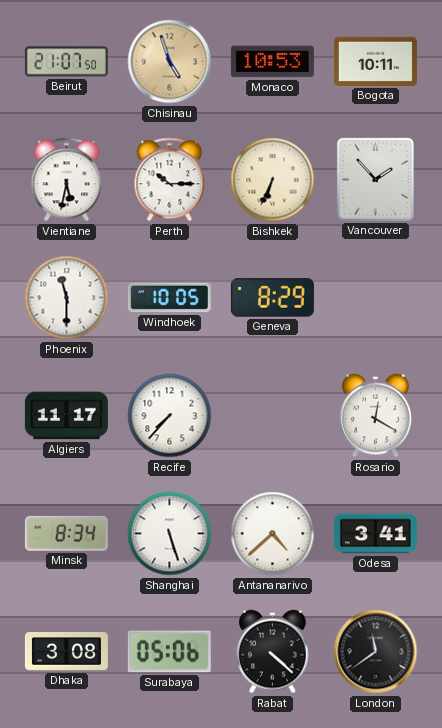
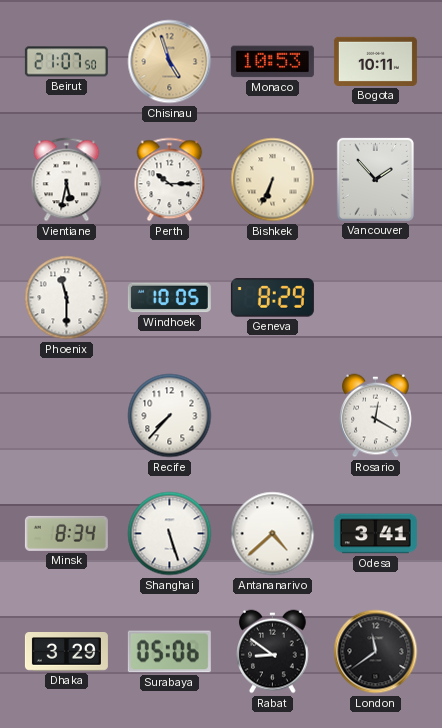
Algiers: 11:17 -> none
Dhaka: 3:08 -> 3:29
Rabat: 4:22 -> 8:51
